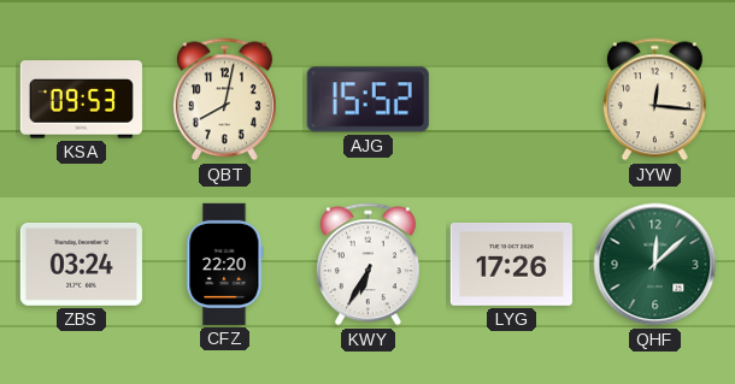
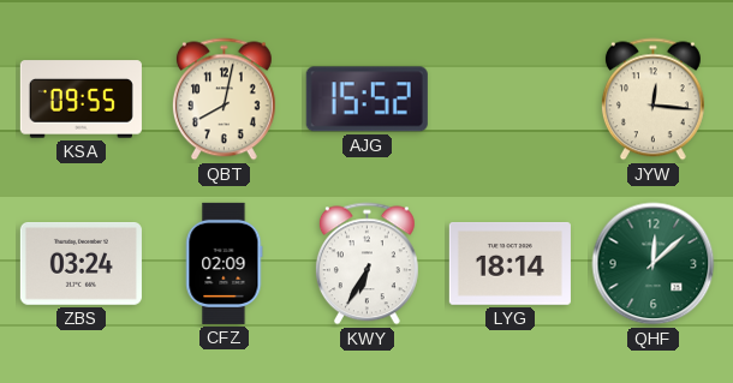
KSA: 09:53 -> 09:55
CFZ: 22:20 -> 02:09
LYG: 17:26 -> 18:14
